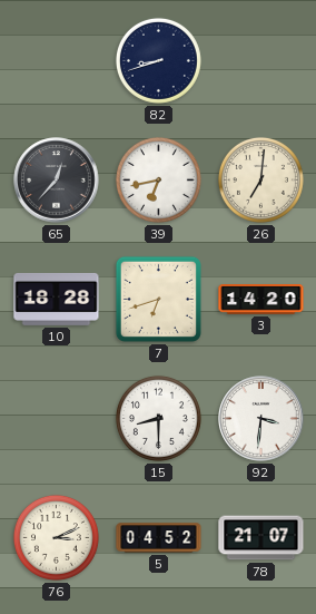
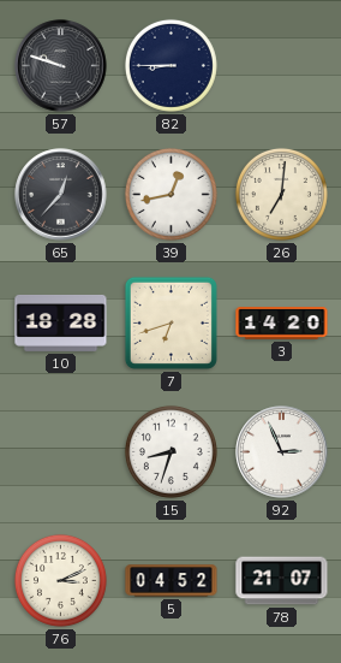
57: none -> 9:48
82: 8:42 -> 8:45
39: 6:43 -> 12:43
15: 8:30 -> 8:33
92: 3:31 -> 2:56
